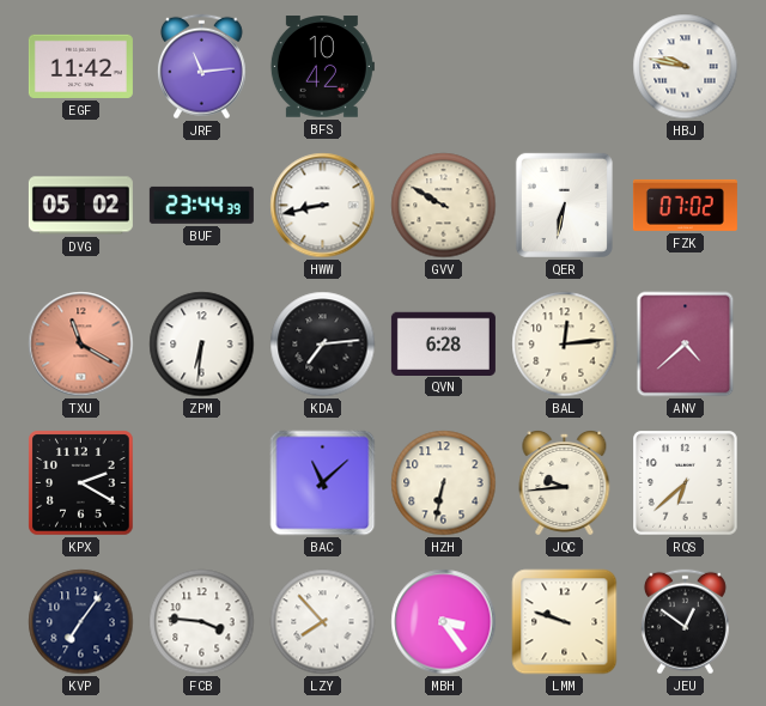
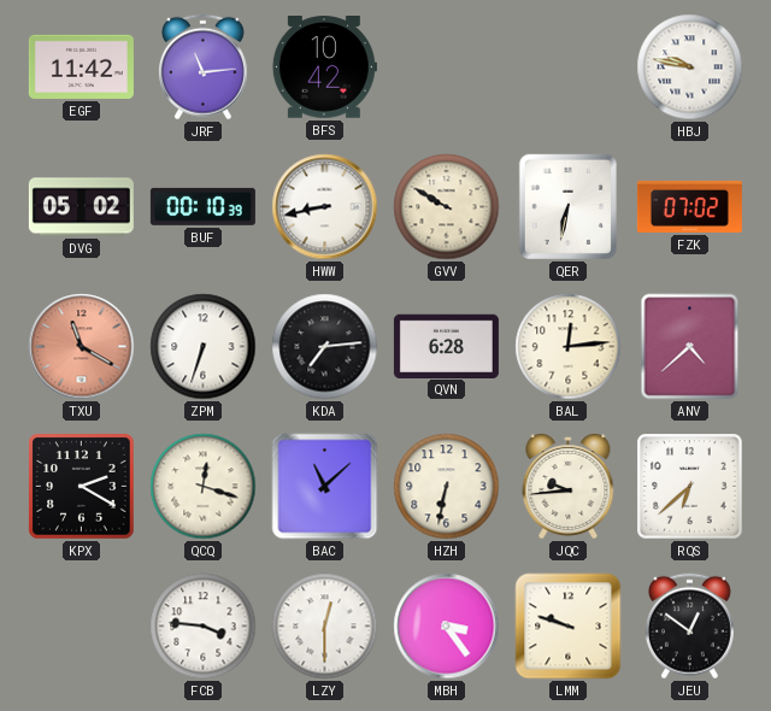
BUF: 23:44 -> 00:10
ZPM: 6:31 -> 6:33
QCQ: none -> 12:18
KVP: 7:06 -> none
LZY: 7:53 -> 12:30
